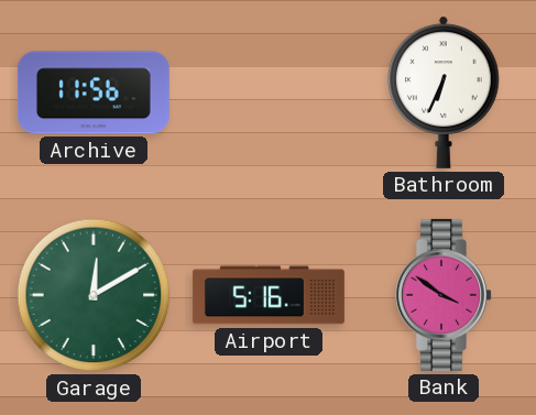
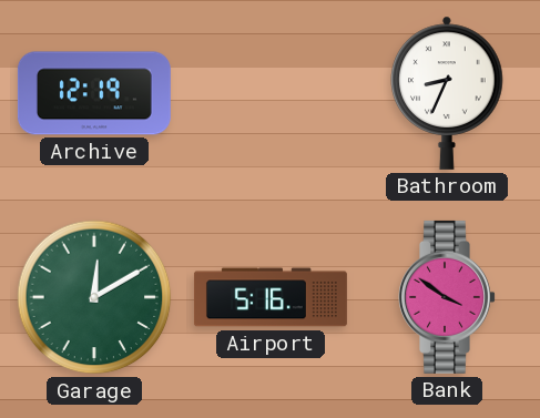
Archive: 11:56 -> 12:19
Bathroom: 6:34 -> 8:34
